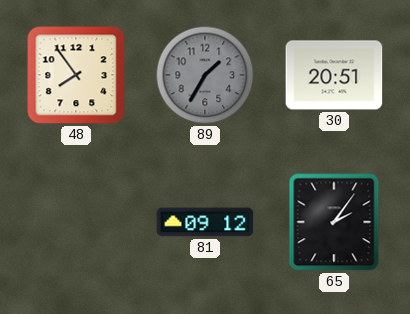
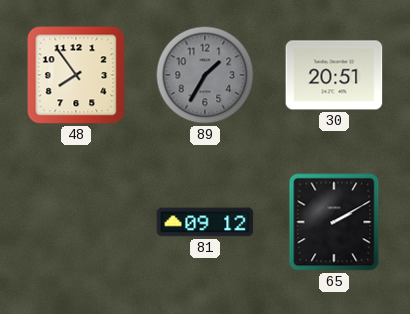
65: 2:06 -> 2:10
